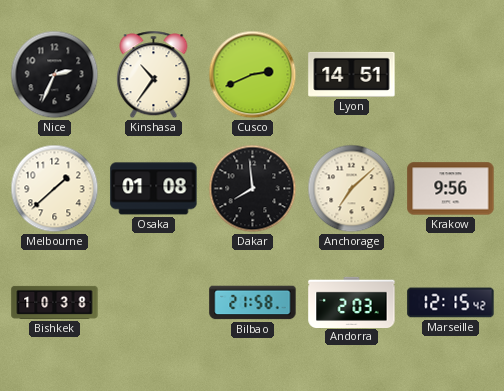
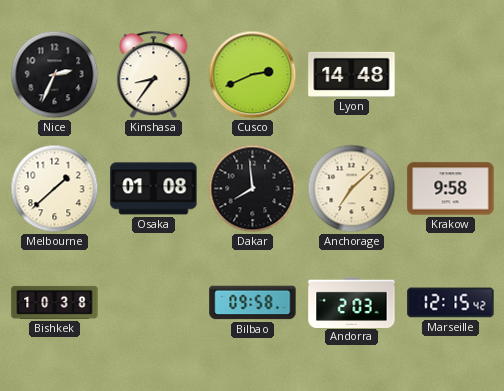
Kinshasa: 10:36 -> 8:36
Lyon: 14:51 -> 14:48
Krakow: 9:56 -> 9:58
Bilbao: 21:58 -> 09:58
